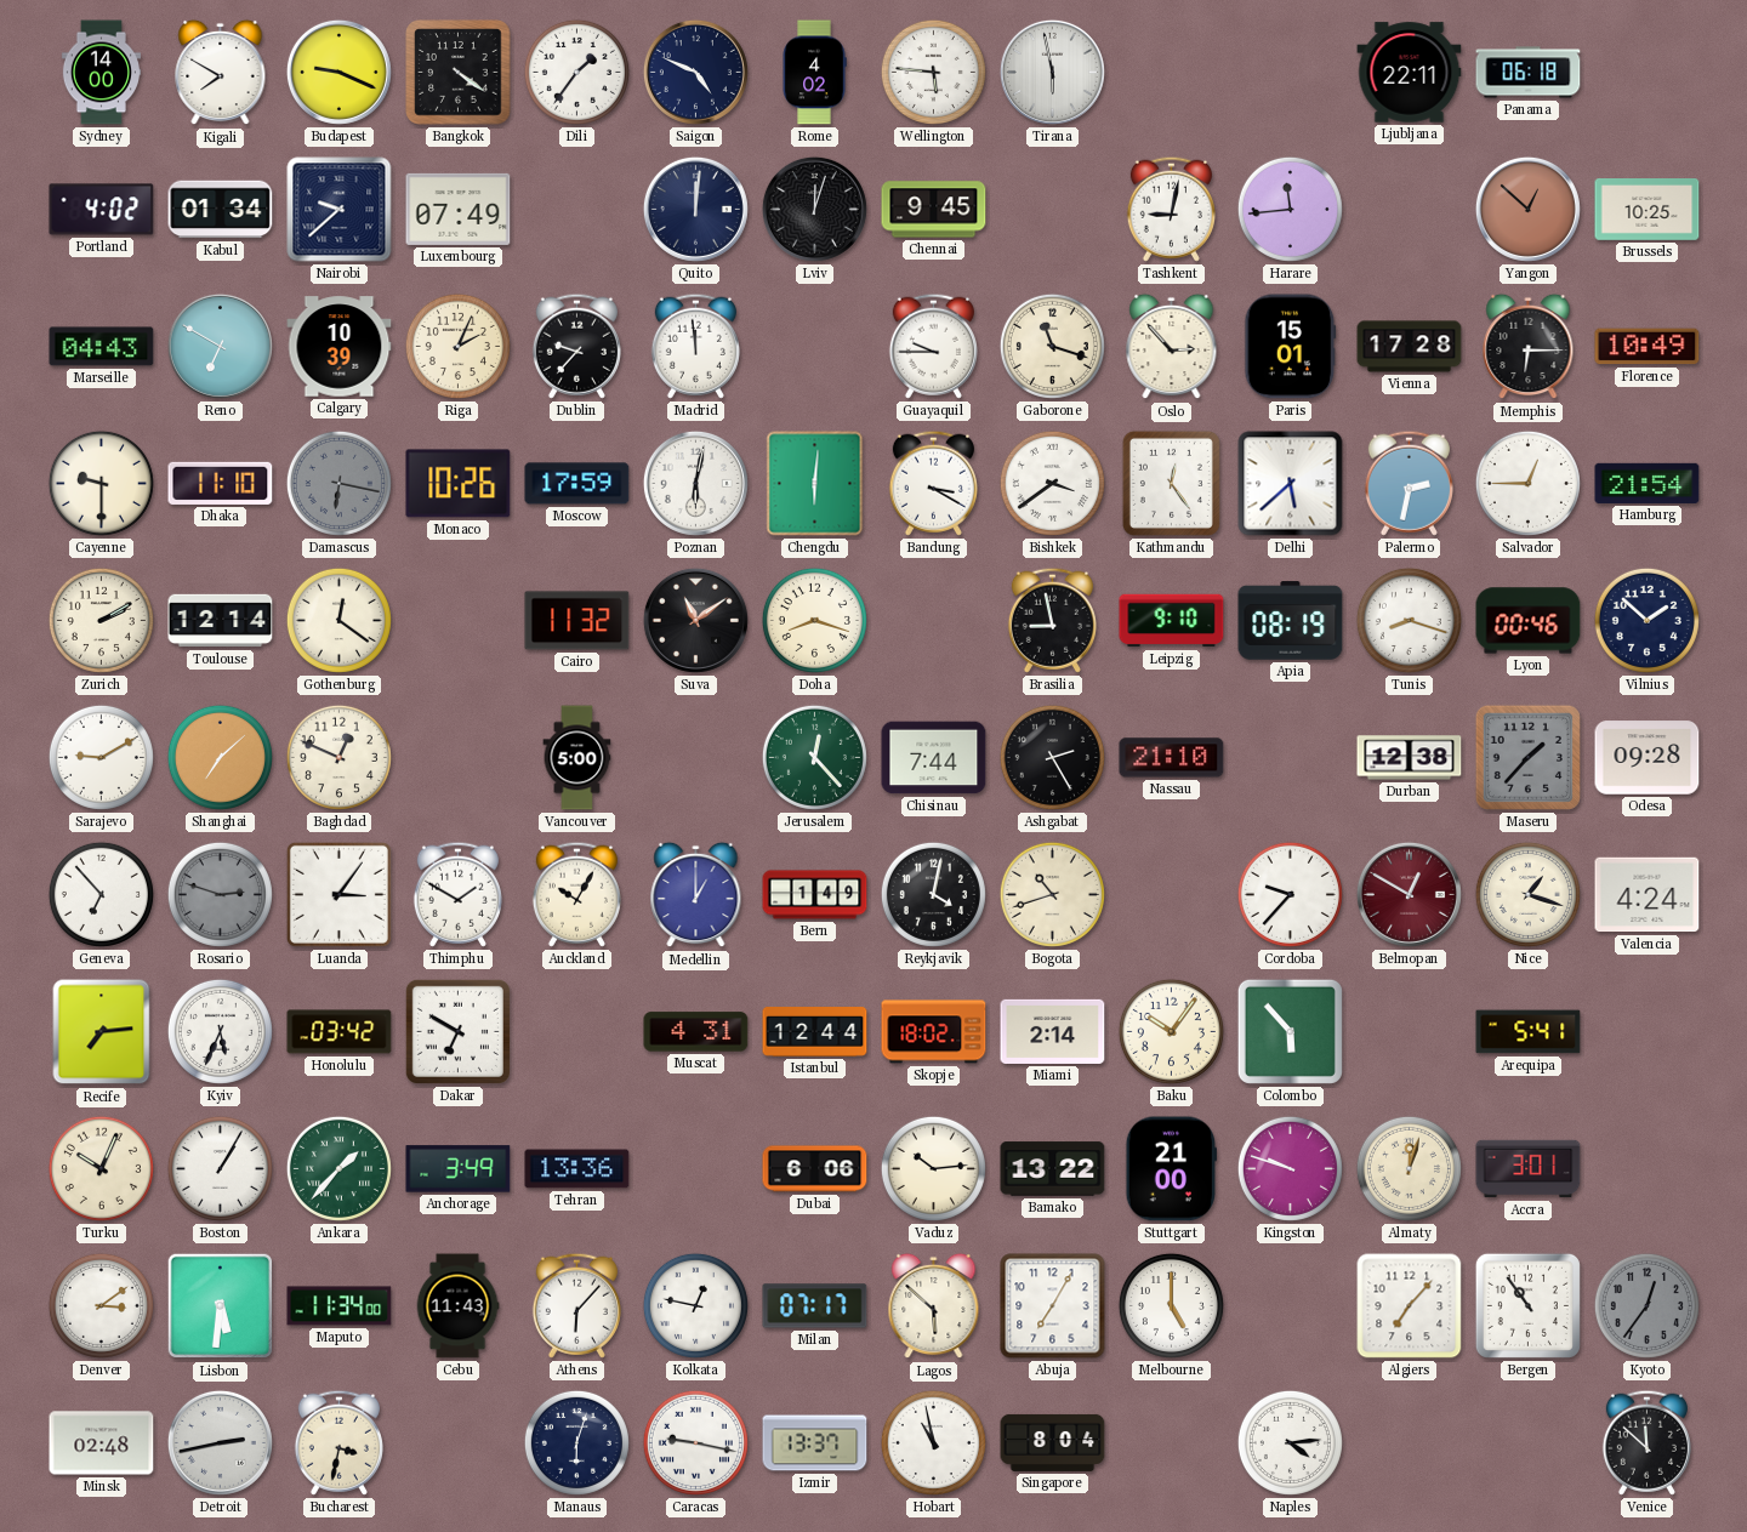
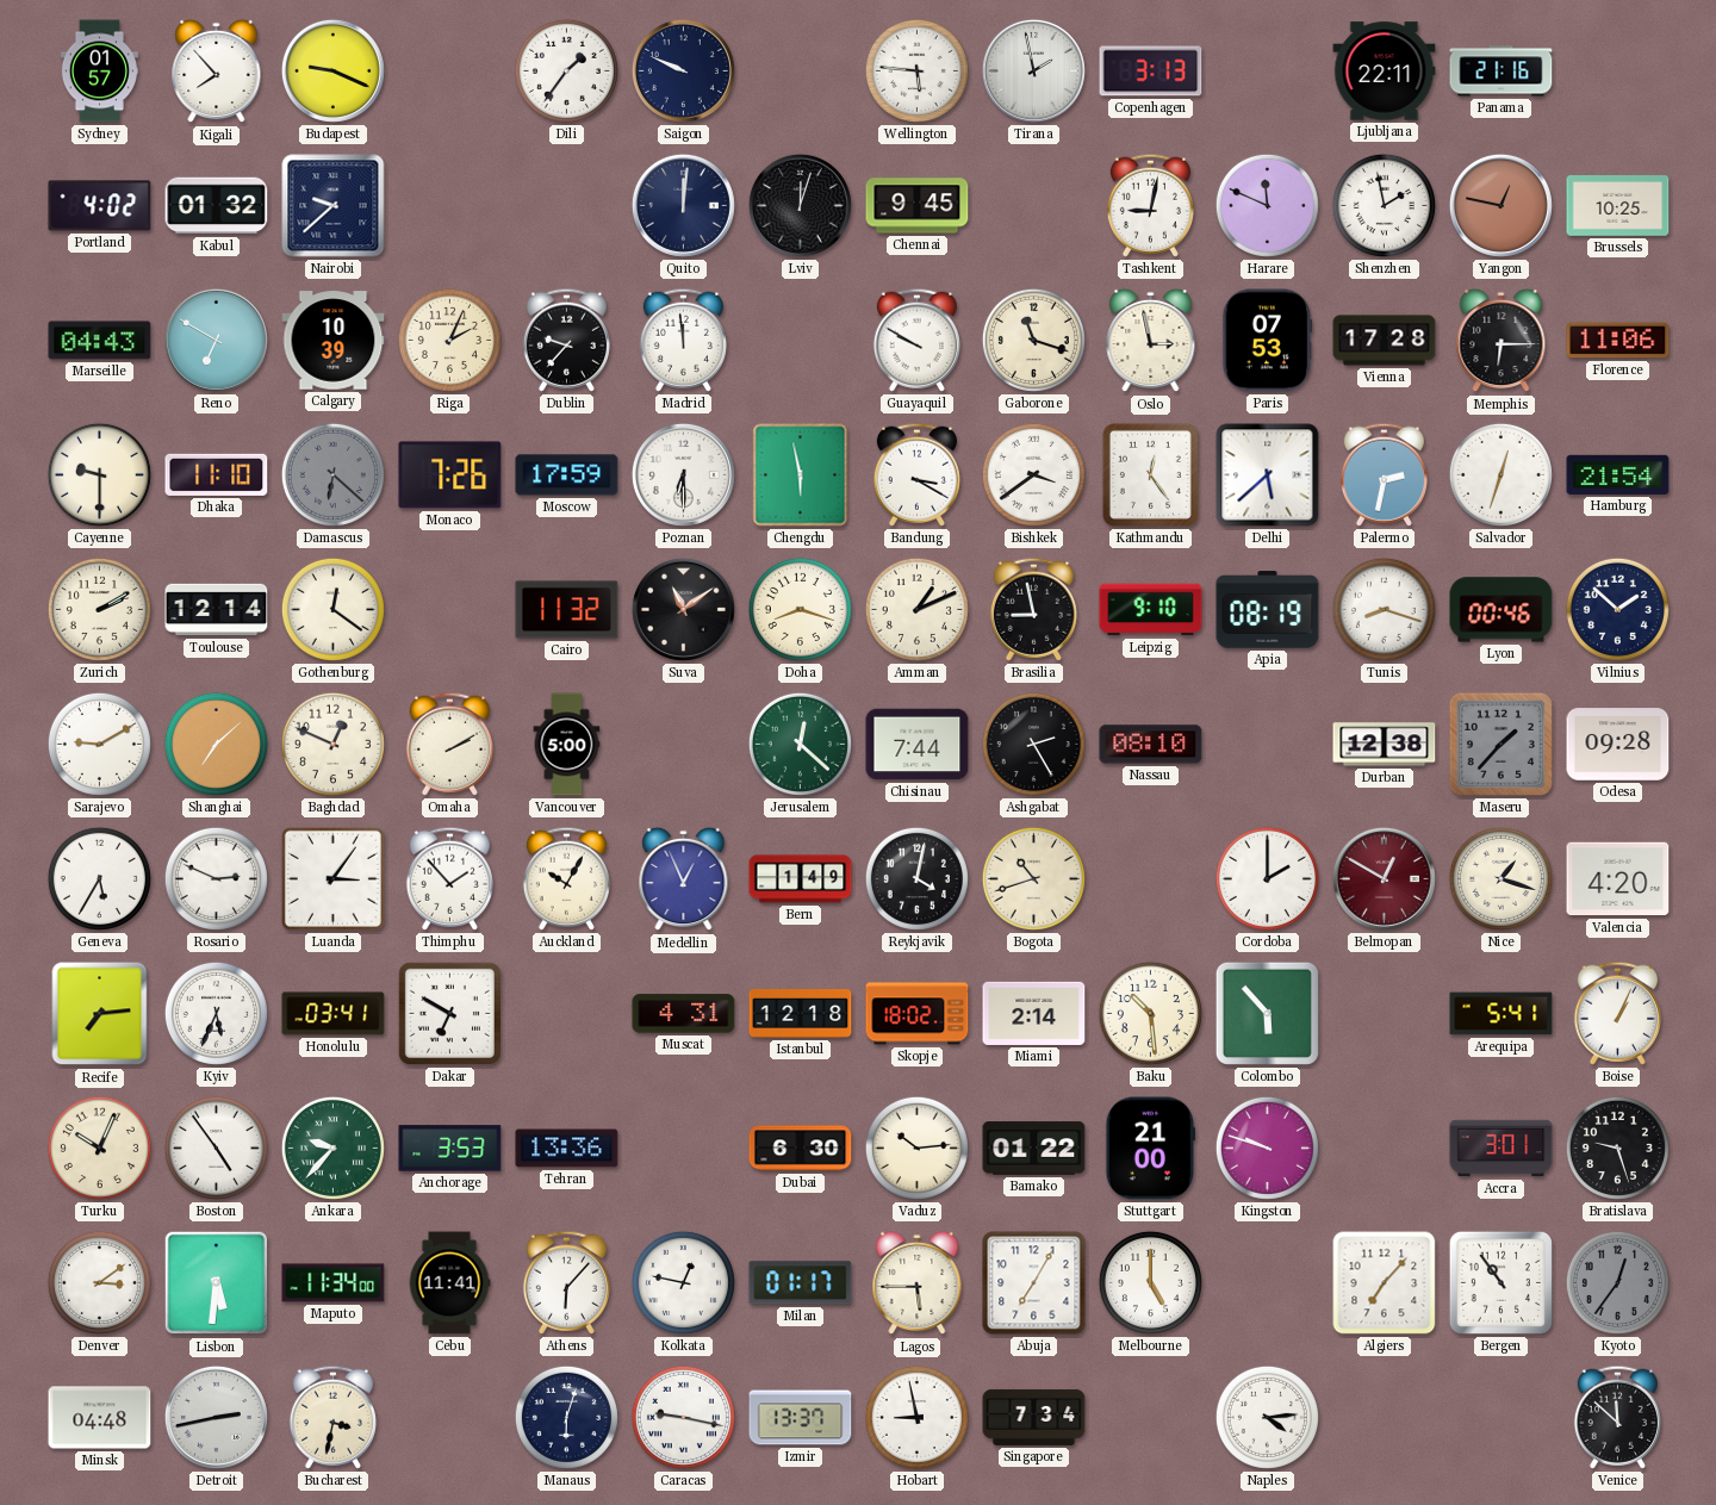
Sydney: 14:00 -> 01:57
Kigali: 7:50 -> 7:53
Bangkok: 4:21 -> none
Saigon: 4:49 -> 9:49
Rome: 4:02 -> none
Tirana: 5:58 -> 1:58
Copenhagen: none -> 3:13
Panama: 06:18 -> 21:16
Kabul: 01:34 -> 01:32
Luxembourg: 07:49 -> none
Harare: 11:44 -> 11:49
Shenzhen: none -> 1:58
Yangon: 12:52 -> 12:47
Guayaquil: 9:45 -> 9:50
Oslo: 2:53 -> 2:58
Paris: 15:01 -> 07:53
Florence: 10:49 -> 11:06
Damascus: 6:17 -> 6:22
Monaco: 10:26 -> 7:26
Poznan: 6:02 -> 6:30
Chengdu: 6:01 -> 5:58
Salvador: 12:45 -> 12:33
Amman: none -> 1:11
Omaha: none -> 2:10
Jerusalem: 12:23 -> 12:22
Nassau: 21:10 -> 08:10
Geneva: 6:53 -> 5:35
Rosario: 2:48 -> 2:49
Rosario dial: grey -> white
Thimphu: 1:50 -> 1:53
Medellin: 1:00 -> 12:56
Cordoba: 9:37 -> 2:00
Valencia: 4:24 -> 4:20
Honolulu: 03:42 -> 03:41
Istanbul: 12:44 -> 12:18
Baku: 10:06 -> 10:29
Boise: none -> 1:04
Boston: 1:05 -> 4:54
Ankara: 1:37 -> 9:37
Anchorage: 3:49 -> 3:53
Dubai: 6:06 -> 6:30
Bamako: 13:22 -> 01:22
Almaty: 12:03 -> none
Bratislava: none -> 9:27
Cebu: 11:43 -> 11:41
Milan: 07:17 -> 01:17
Lagos: 5:52 -> 5:45
Minsk: 02:48 -> 04:48
Hobart: 10:58 -> 8:58
Singapore: 8:04 -> 7:34
